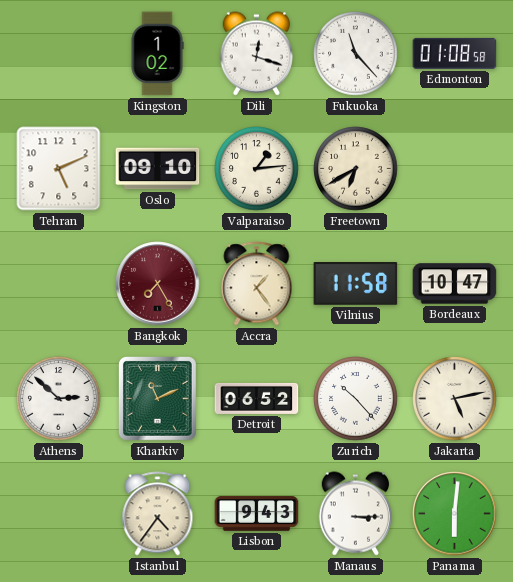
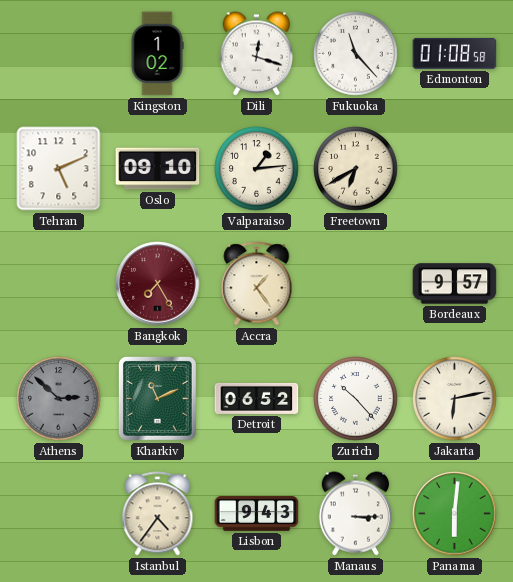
Vilnius: 11:58 -> none
Bordeaux: 10:47 -> 9:57
Athens dial: white -> grey
Jakarta: 5:13 -> 6:13
